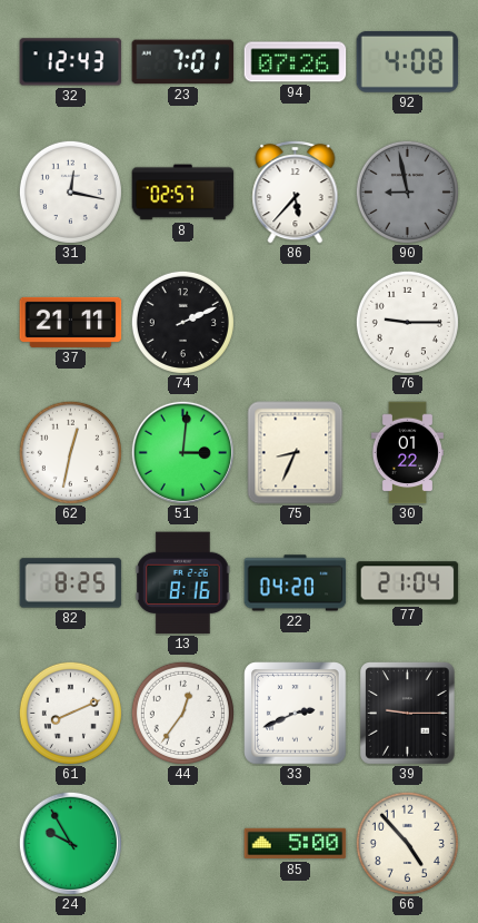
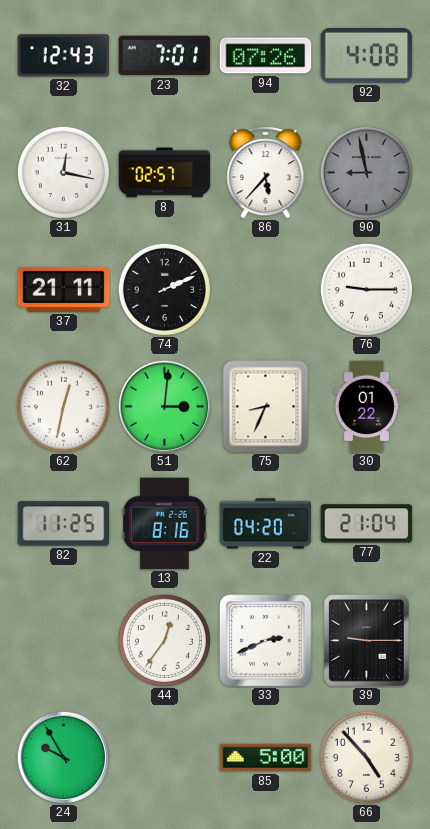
82: 8:25 -> 11:25
61: 8:11 -> none
